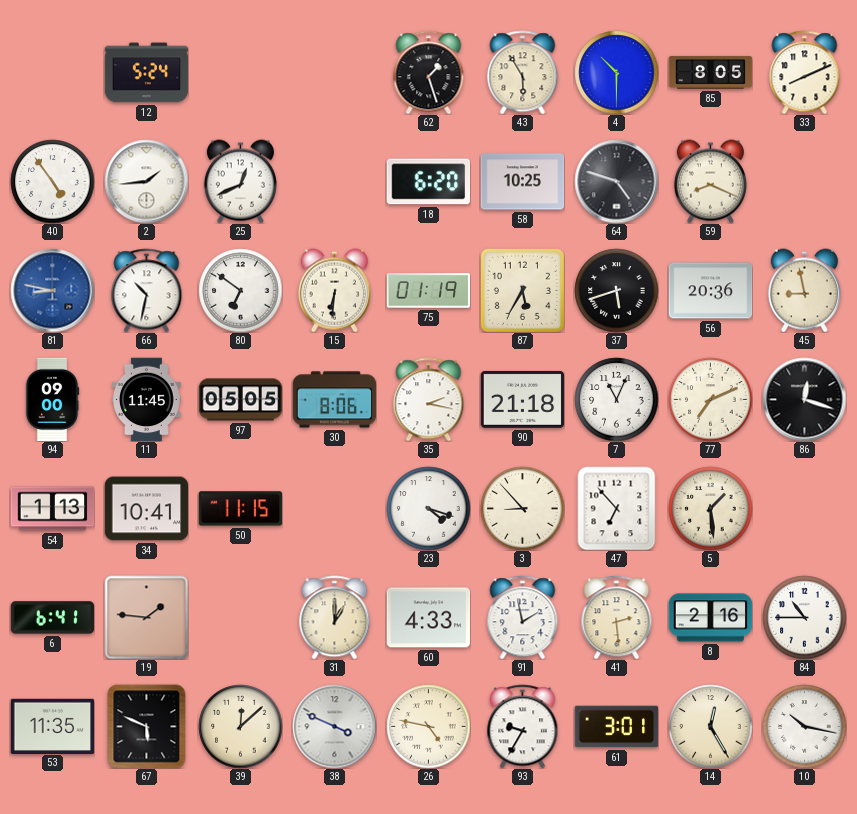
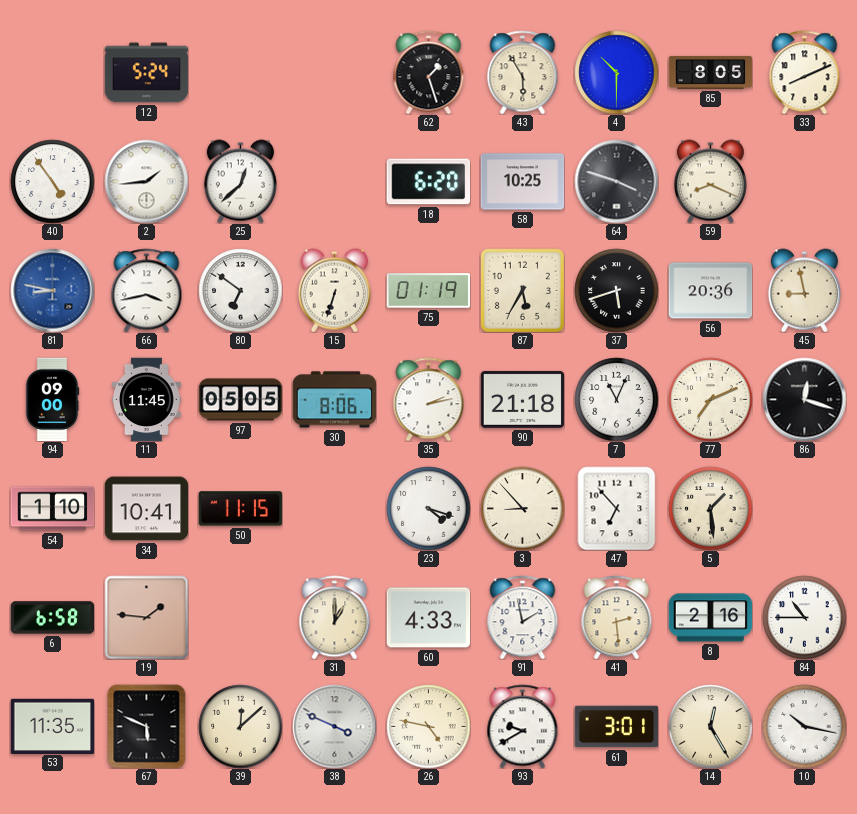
25: 12:41 -> 12:38
64: 4:48 -> 3:48
66: 10:32 -> 3:43
15: 6:31 -> 6:33
35: 2:17 -> 2:13
54: 1:13 -> 1:10
6: 6:41 -> 6:58
93: 9:35 -> 9:40
